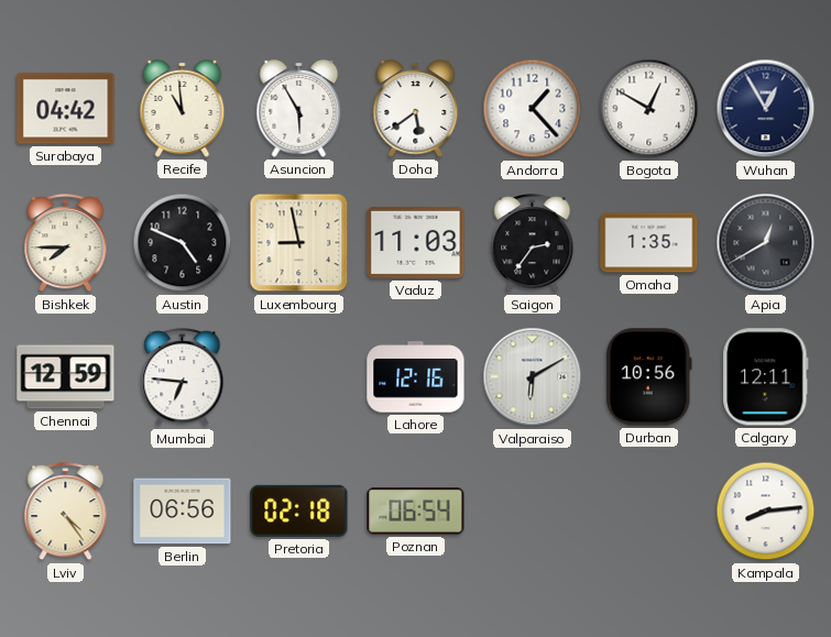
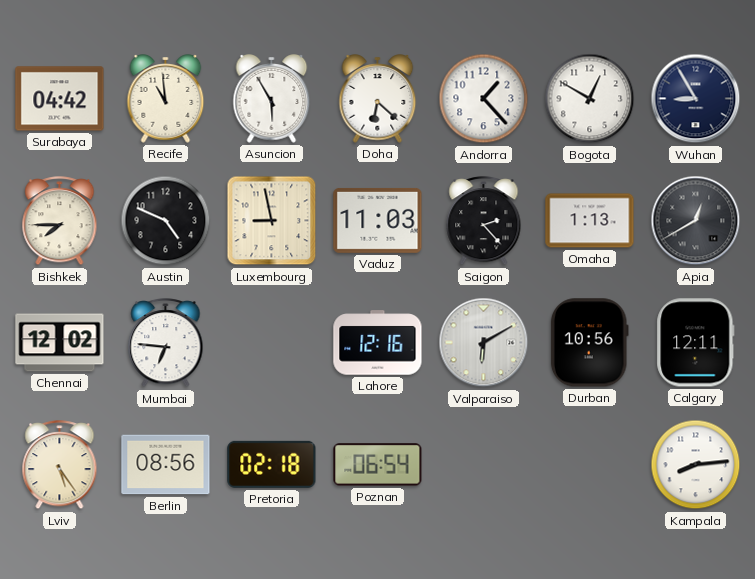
Doha: 5:39 -> 6:22
Wuhan: 12:55 -> 8:55
Saigon: 2:36 -> 2:23
Omaha: 1:35 -> 1:13
Chennai: 12:59 -> 12:02
Lviv: 4:24 -> 5:24
Berlin: 06:56 -> 08:56
